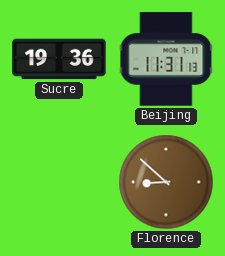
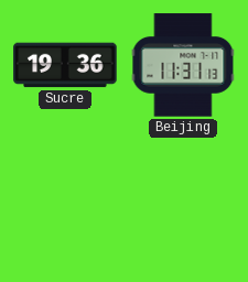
Florence: 8:52 -> none
